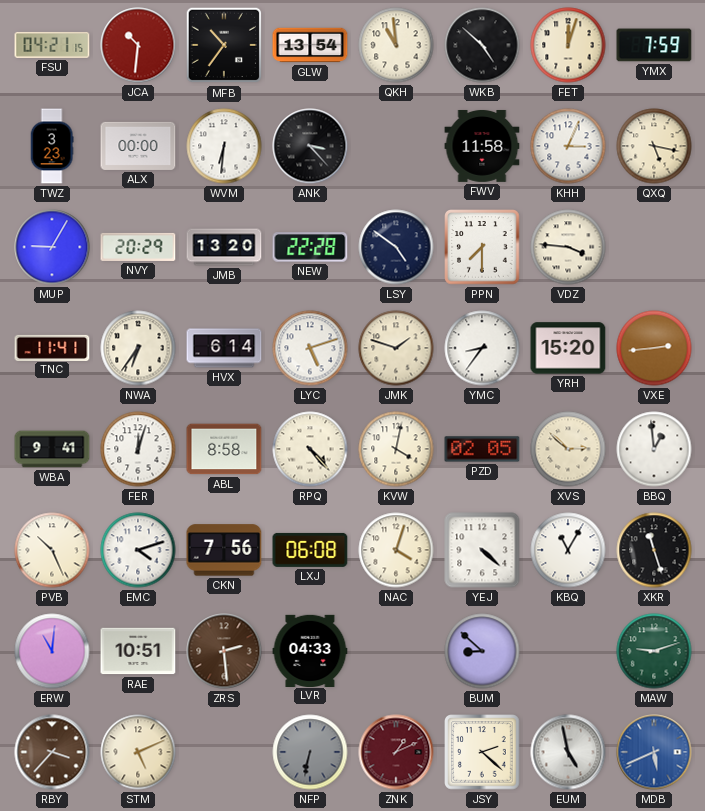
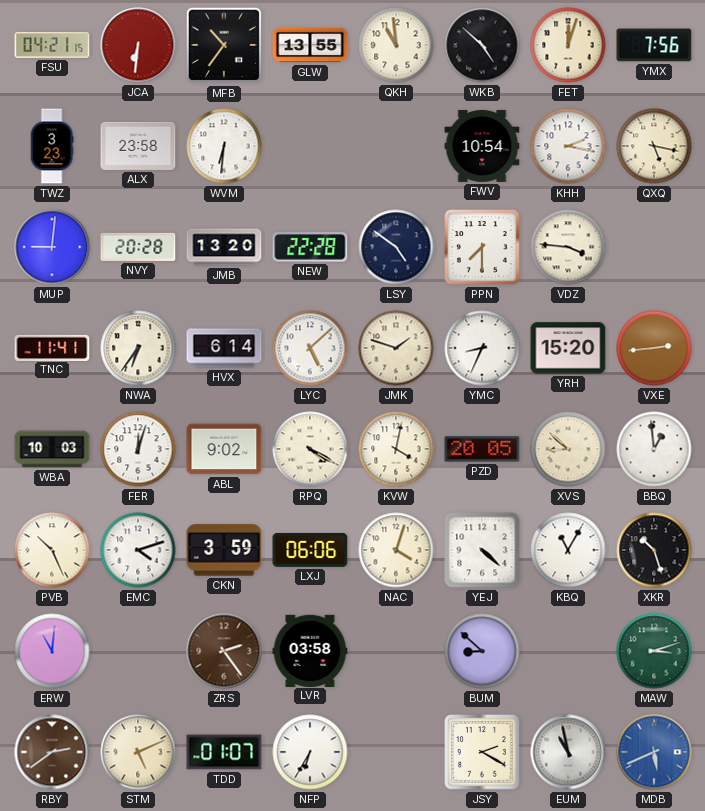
JCA: 10:31 -> 6:31
GLW: 13:54 -> 13:55
YMX: 7:59 -> 7:56
ALX: 00:00 -> 23:58
ANK: 3:23 -> none
FWV: 11:58 -> 10:54
KHH: 3:04 -> 2:17
MUP: 9:05 -> 9:01
NVY: 20:29 -> 20:28
LYC: 5:12 -> 5:08
YMC: 8:36 -> 8:34
WBA: 9:41 -> 10:03
ABL: 8:58 -> 9:02
RPQ: 4:23 -> 4:20
PZD: 02:05 -> 20:05
XVS: 2:52 -> 8:52
CKN: 7:56 -> 3:59
LXJ: 06:08 -> 06:06
XKR: 11:27 -> 10:27
RAE: 10:51 -> none
ZRS: 2:29 -> 2:24
LVR: 04:33 -> 03:58
MAW: 9:12 -> 3:12
RBY: 3:37 -> 2:39
TDD: none -> 01:07
NFP: 6:32 -> 6:35
NFP dial: grey -> white
ZNK: 1:11 -> none
JSY: 2:22 -> 2:20
EUM: 4:58 -> 10:58
